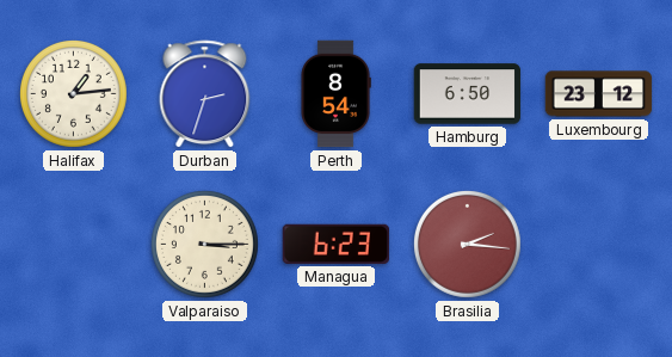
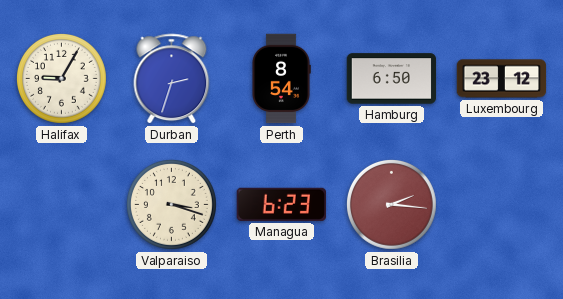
Halifax: 1:14 -> 9:05
Valparaiso: 3:15 -> 3:18
